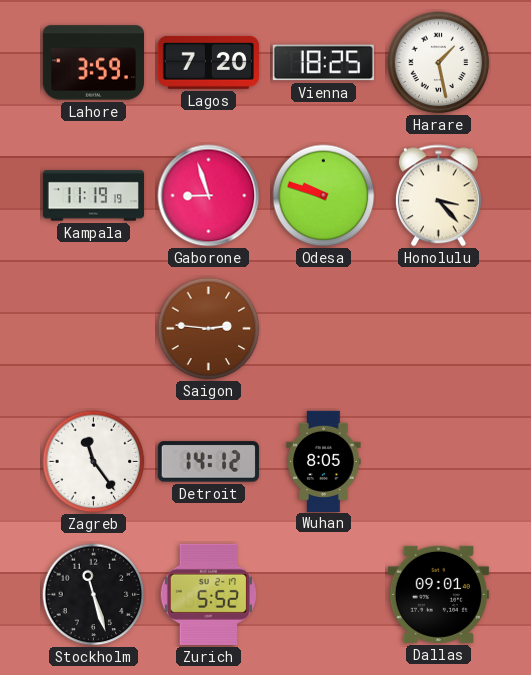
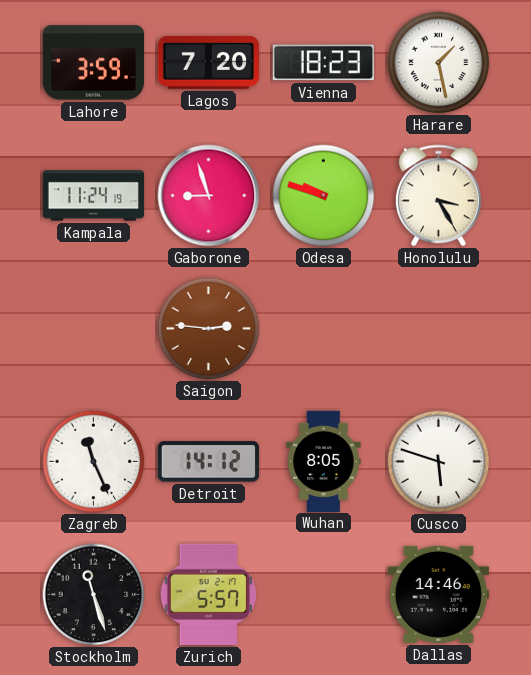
Vienna: 18:25 -> 18:23
Kampala: 11:19 -> 11:24
Honolulu: 3:23 -> 3:25
Zagreb: 11:24 -> 11:26
Cusco: none -> 5:48
Zurich: 5:52 -> 5:57
Dallas: 09:01 -> 14:46
